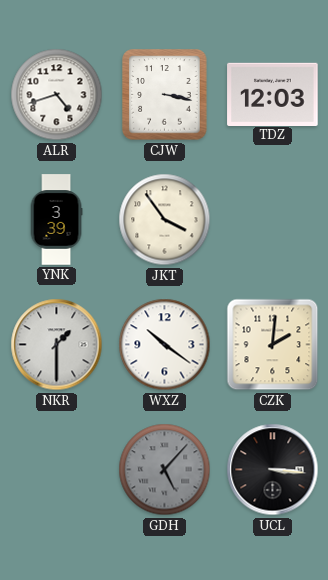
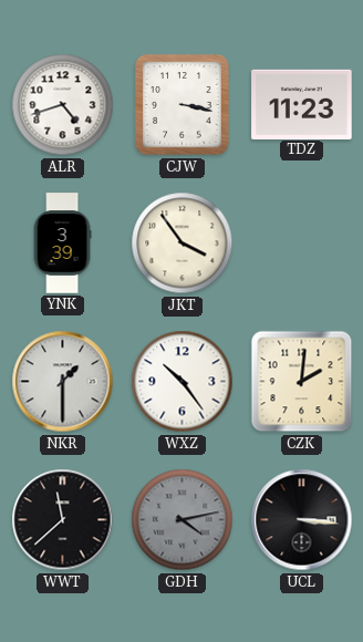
TDZ: 12:03 -> 11:23
WXZ: 10:21 -> 10:24
WWT: none -> 11:38
GDH: 5:07 -> 4:13
